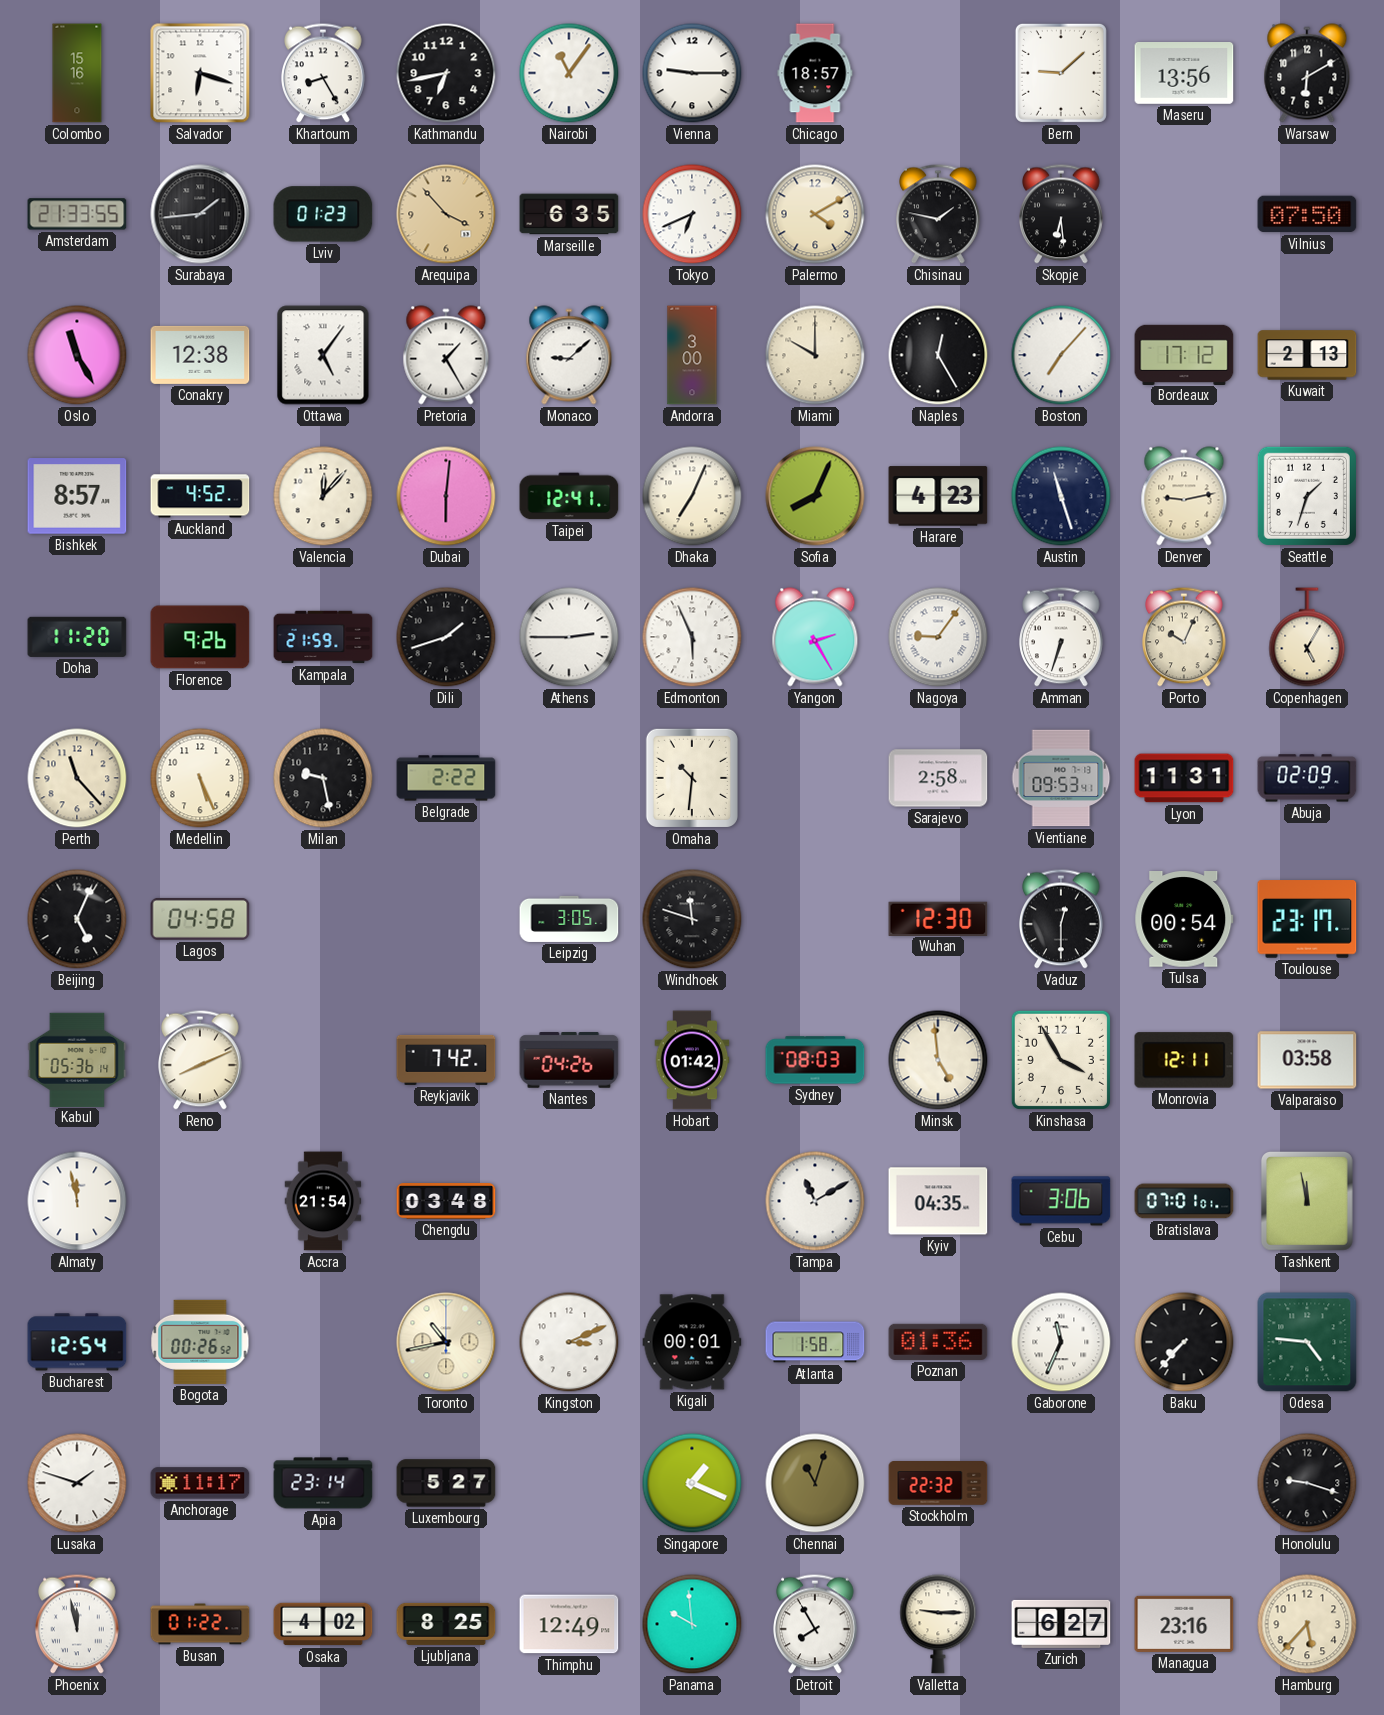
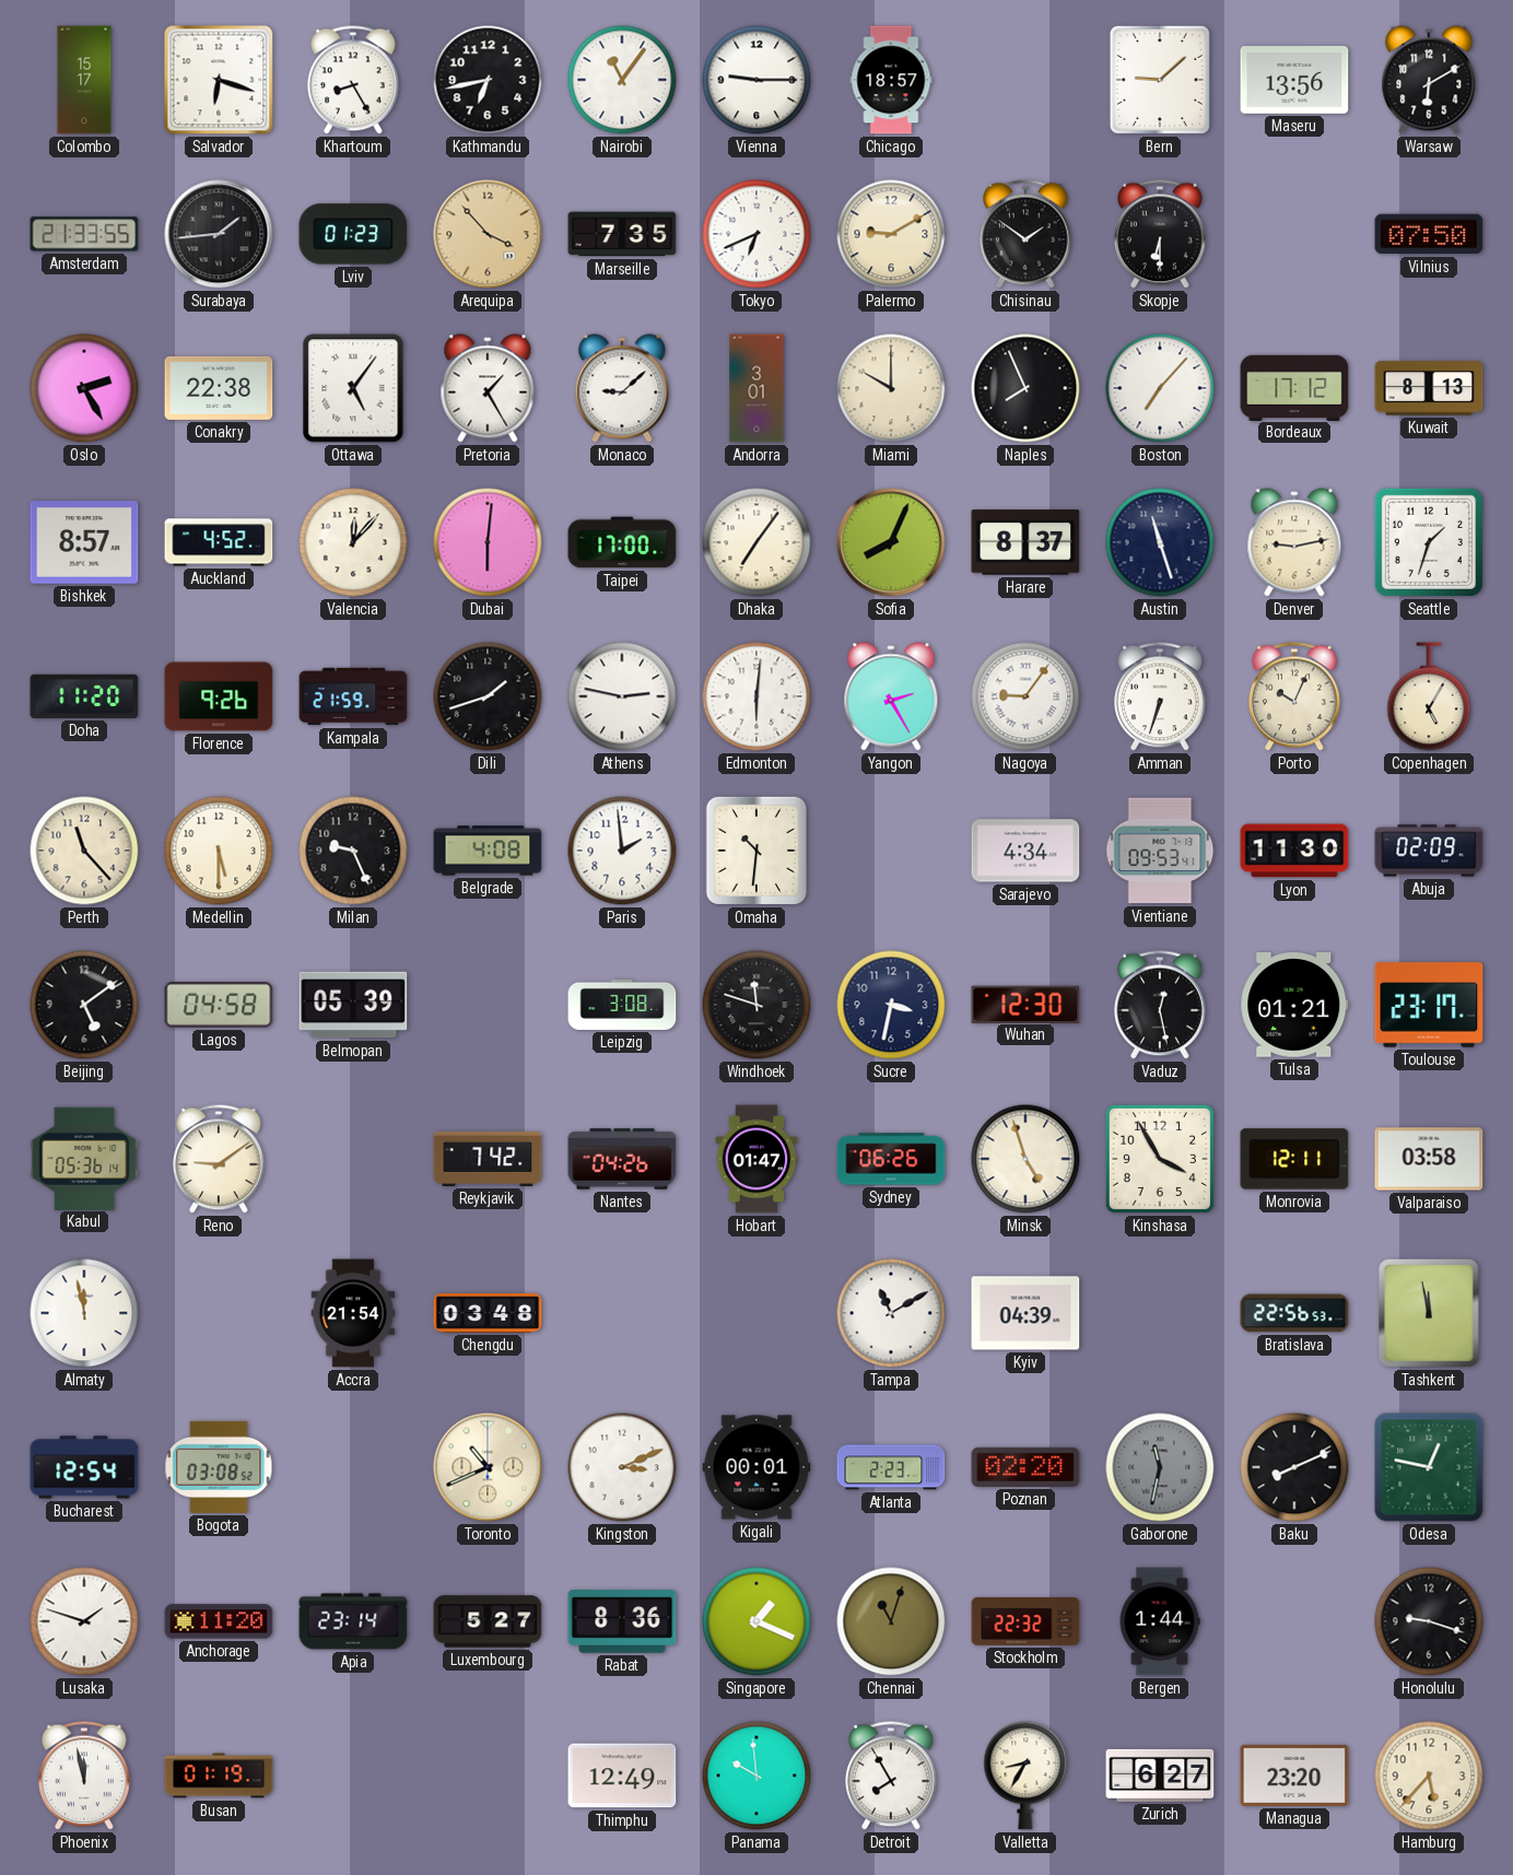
Colombo: 15:16 -> 15:17
Marseille: 6:35 -> 7:35
Palermo: 4:10 -> 9:10
Chisinau: 1:47 -> 1:51
Skopje: 6:29 -> 6:30
Oslo: 11:25 -> 2:25
Conakry: 12:38 -> 22:38
Andorra: 3:00 -> 3:01
Naples: 12:25 -> 7:56
Kuwait: 2:13 -> 8:13
Taipei: 12:41 -> 17:00
Dhaka: 7:04 -> 7:06
Harare: 4:23 -> 8:37
Athens: 2:45 -> 2:47
Edmonton: 5:56 -> 6:01
Medellin: 5:26 -> 5:30
Milan: 9:28 -> 9:26
Belgrade: 2:22 -> 4:08
Paris: none -> 1:59
Sarajevo: 2:58 -> 4:34
Lyon: 11:31 -> 11:30
Beijing: 5:04 -> 5:09
Belmopan: none -> 05:39
Leipzig: 3:05 -> 3:08
Sucre: none -> 3:32
Vaduz: 12:30 -> 12:28
Tulsa: 00:54 -> 01:21
Reno: 8:11 -> 9:09
Hobart: 01:42 -> 01:47
Sydney: 08:03 -> 06:26
Minsk: 4:59 -> 4:57
Kyiv: 04:35 -> 04:39
Cebu: 3:06 -> none
Bratislava: 07:01 -> 22:56
Bogota: 00:26 -> 03:08
Toronto: 10:43 -> 10:41
Atlanta: 1:58 -> 2:23
Poznan: 01:36 -> 02:20
Gaborone: 11:34 -> 11:32
Gaborone dial: white -> grey
Baku: 7:37 -> 8:11
Odesa: 4:46 -> 12:47
Anchorage: 11:17 -> 11:20
Rabat: none -> 8:36
Bergen: none -> 1:44
Busan: 01:22 -> 01:19
Osaka: 4:02 -> none
Ljubljana: 8:25 -> none
Valletta: 9:15 -> 8:35
Managua: 23:16 -> 23:20
